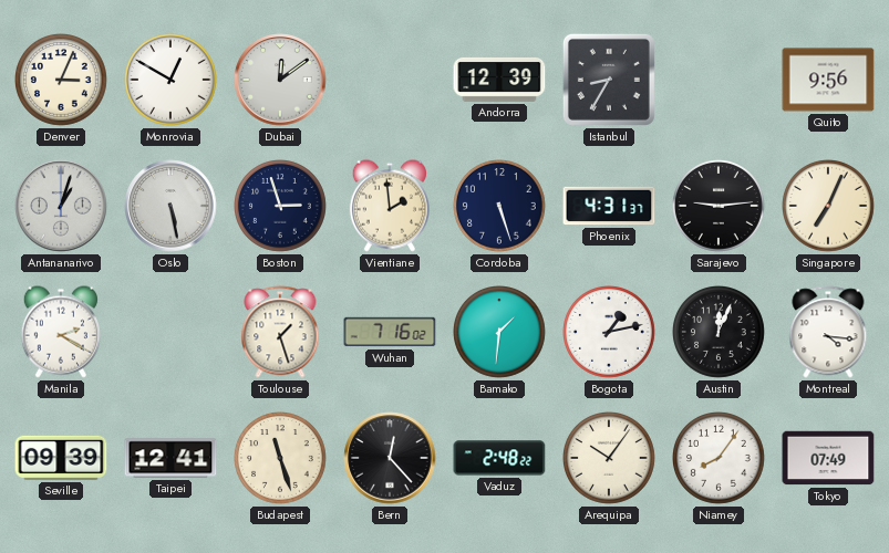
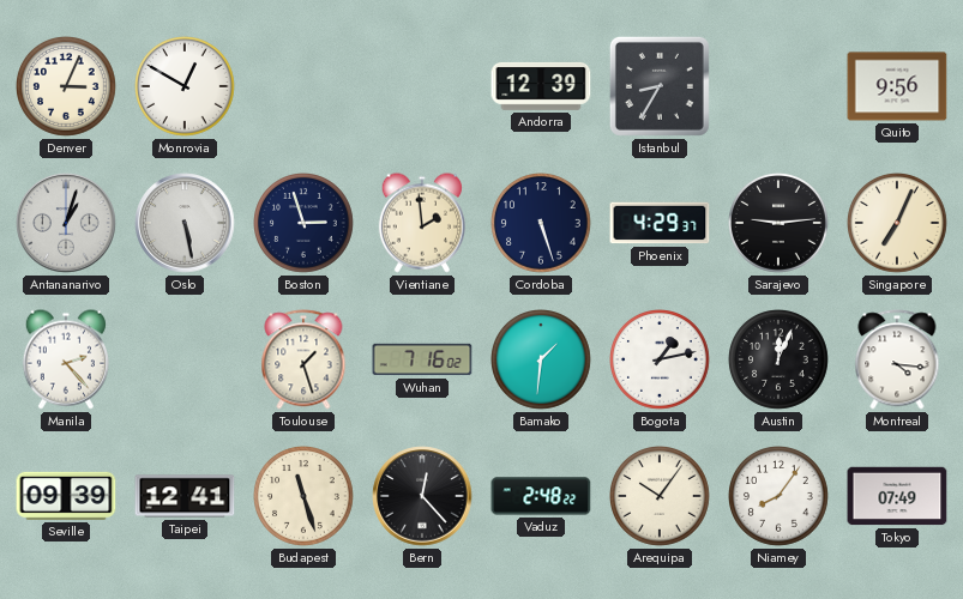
Dubai: 12:09 -> none
Phoenix: 4:31 -> 4:29
Manila: 2:20 -> 2:23
